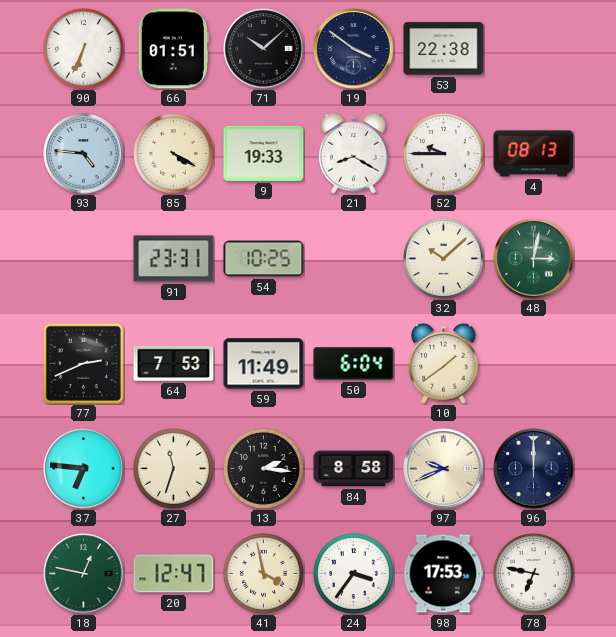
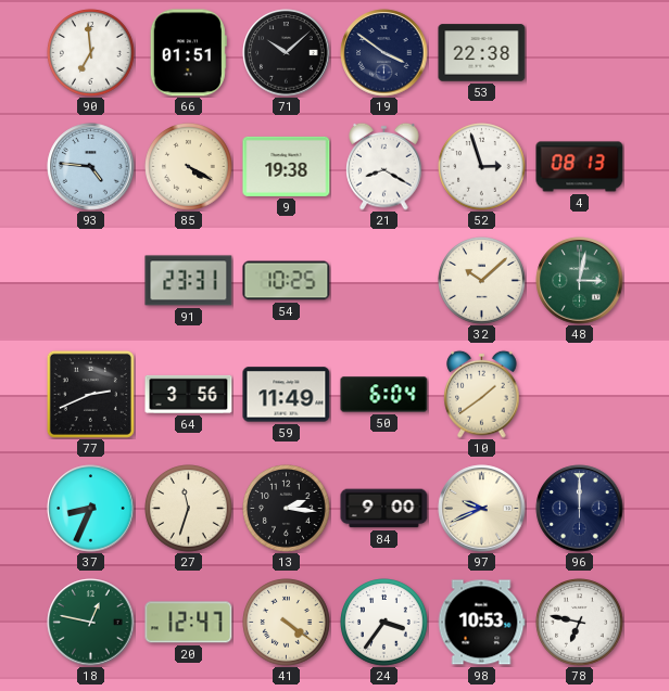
90: 6:34 -> 6:59
9: 19:33 -> 19:38
52: 9:45 -> 2:57
64: 7:53 -> 3:56
37: 6:46 -> 8:34
84: 8:58 -> 9:00
41: 3:58 -> 4:21
98: 17:53 -> 10:53
